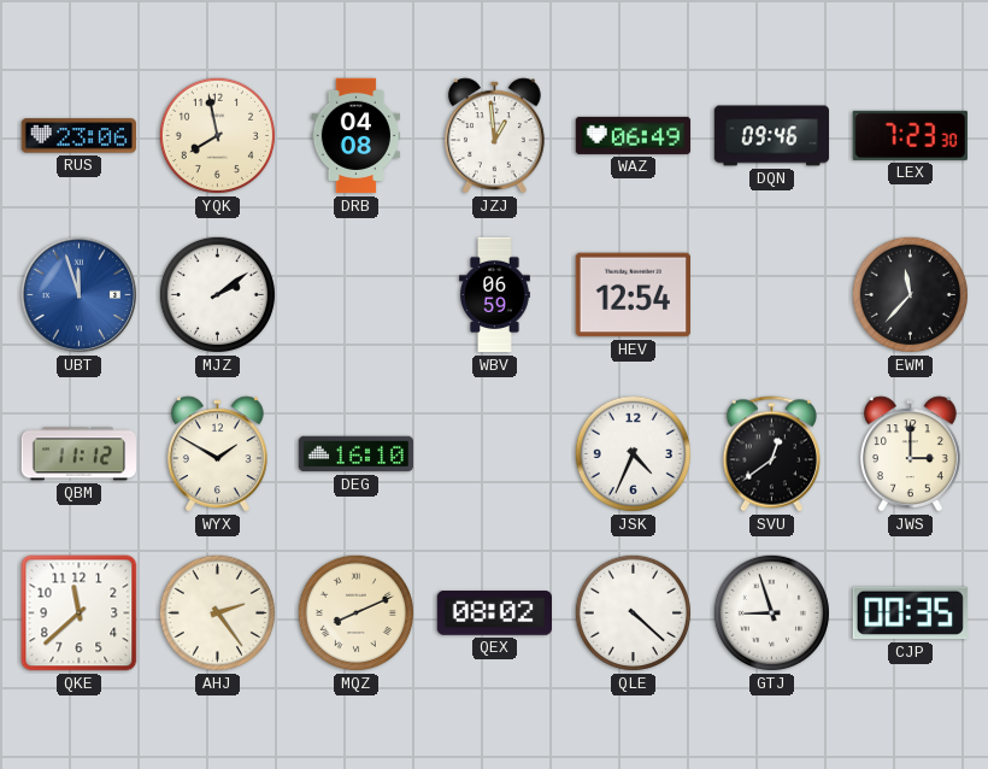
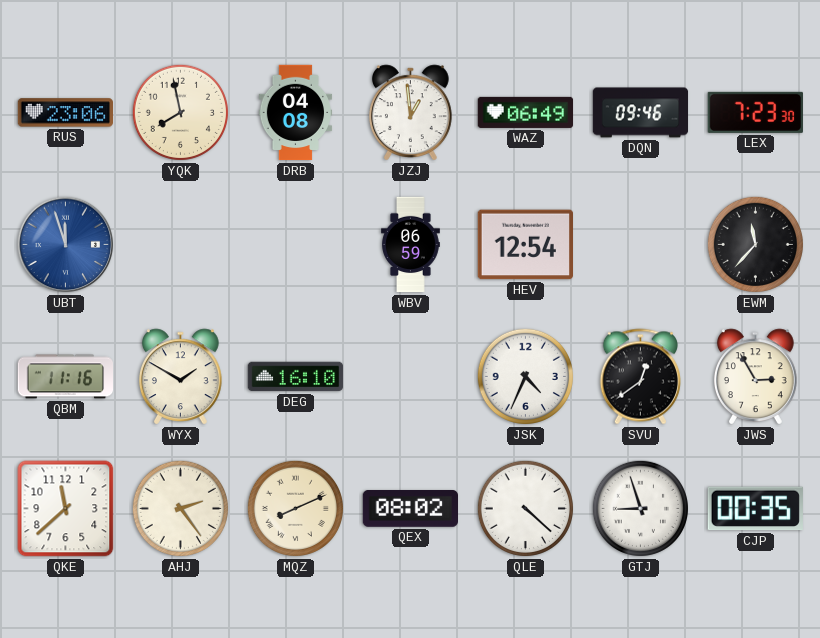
MJZ: 2:09 -> none
QBM: 11:12 -> 11:16
JWS: 3:00 -> 2:55
